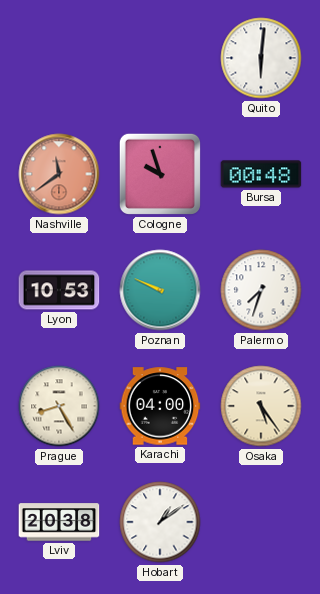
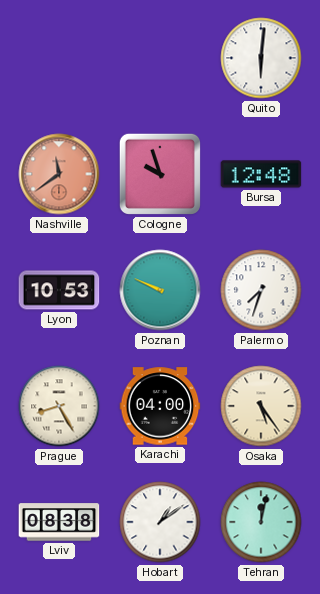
Bursa: 00:48 -> 12:48
Lviv: 20:38 -> 08:38
Tehran: none -> 12:02
